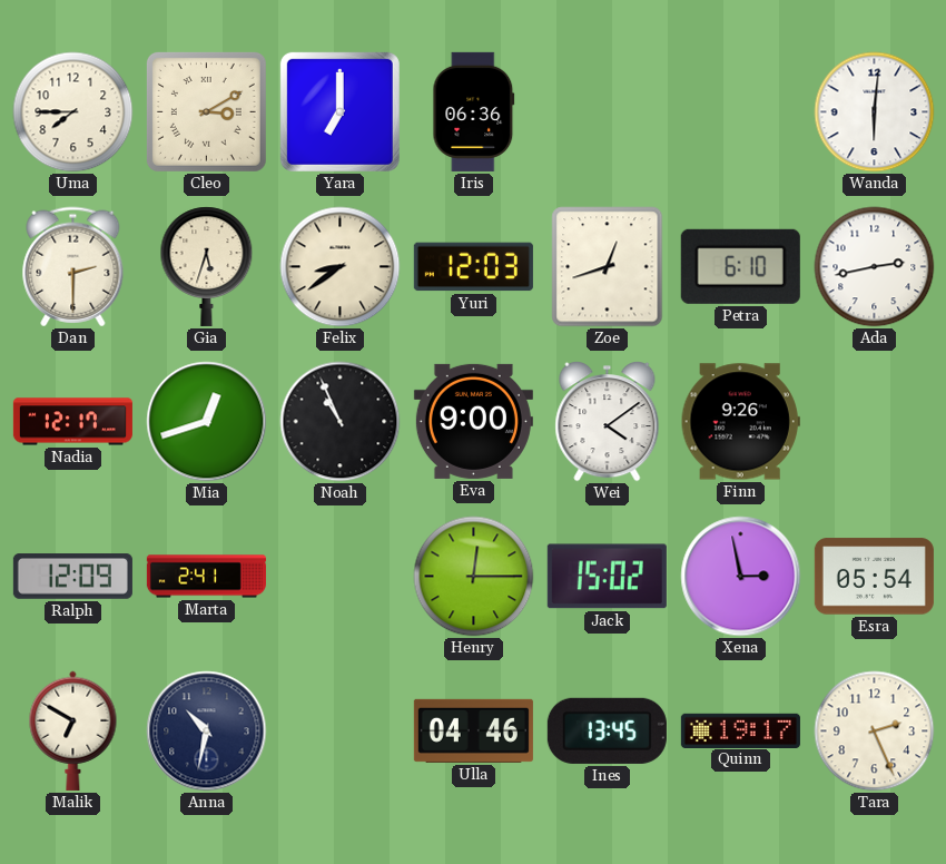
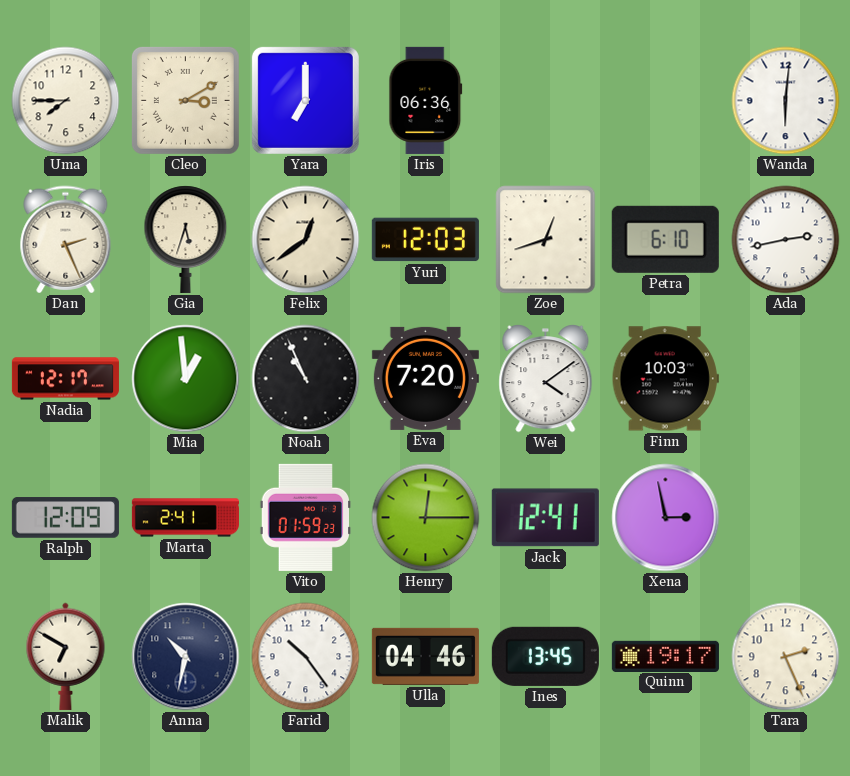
Dan: 2:30 -> 2:26
Felix: 8:39 -> 12:39
Mia: 12:42 -> 12:59
Eva: 9:00 -> 7:20
Finn: 9:26 -> 10:03
Vito: none -> 01:59
Jack: 15:02 -> 12:41
Esra: 05:54 -> none
Farid: none -> 10:24
